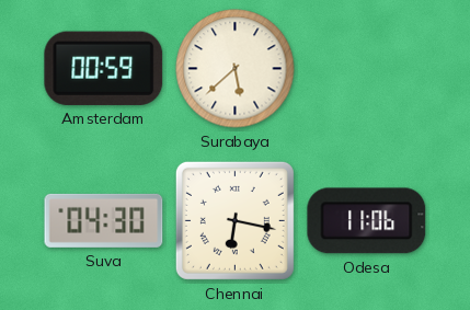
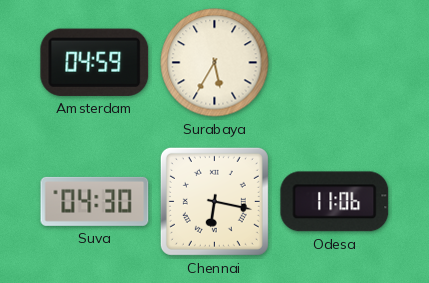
Amsterdam: 00:59 -> 04:59
Surabaya: 5:38 -> 5:35
